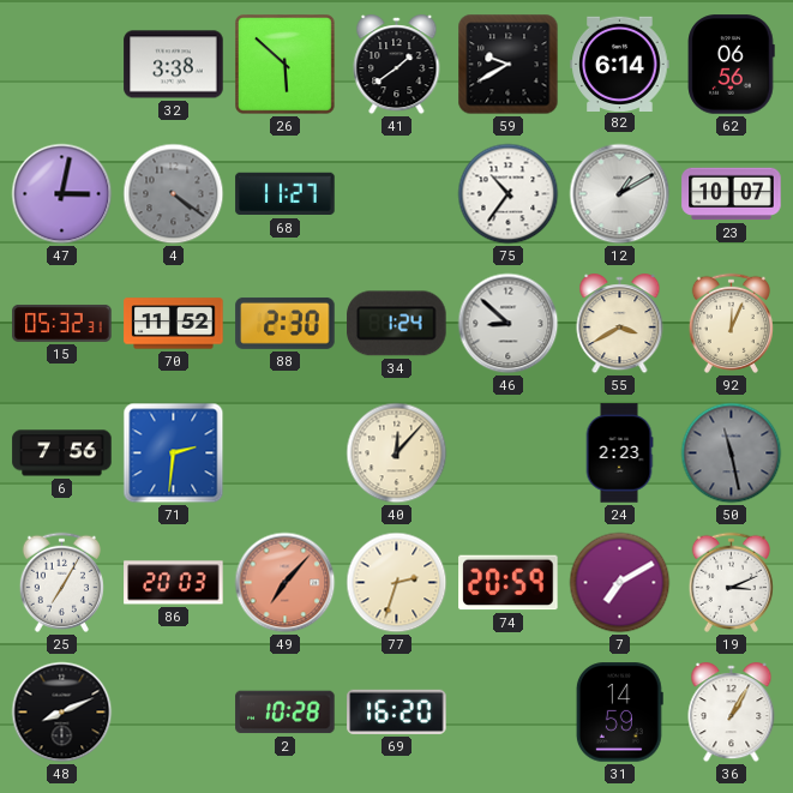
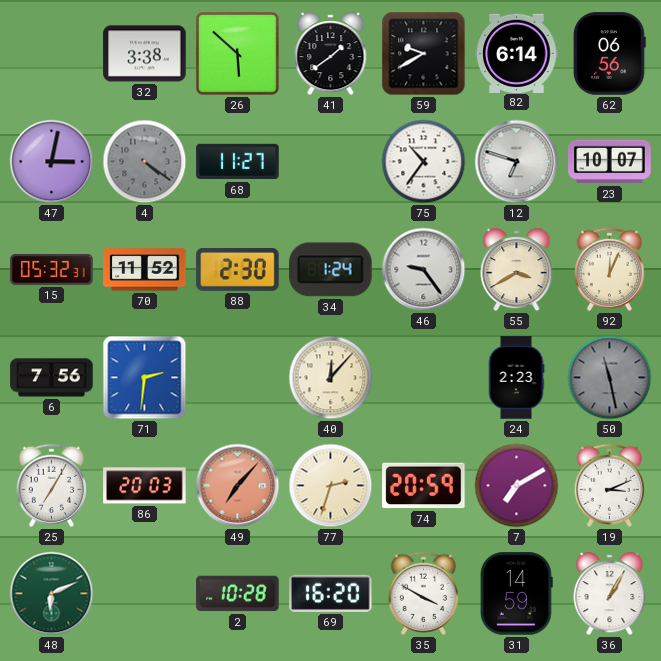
12: 1:10 -> 6:48
46: 8:52 -> 9:24
48: 8:11 -> 6:11
48 dial: black -> green
35: none -> 3:50
